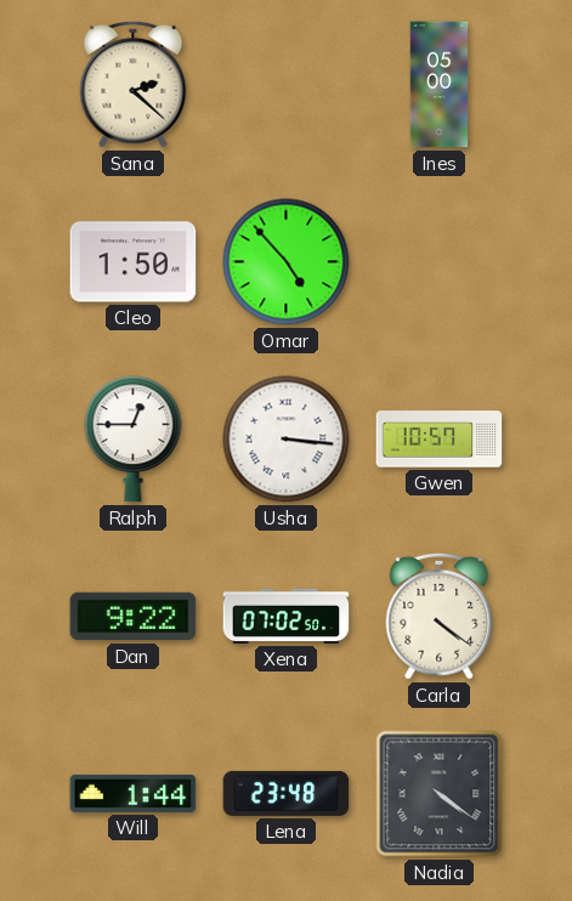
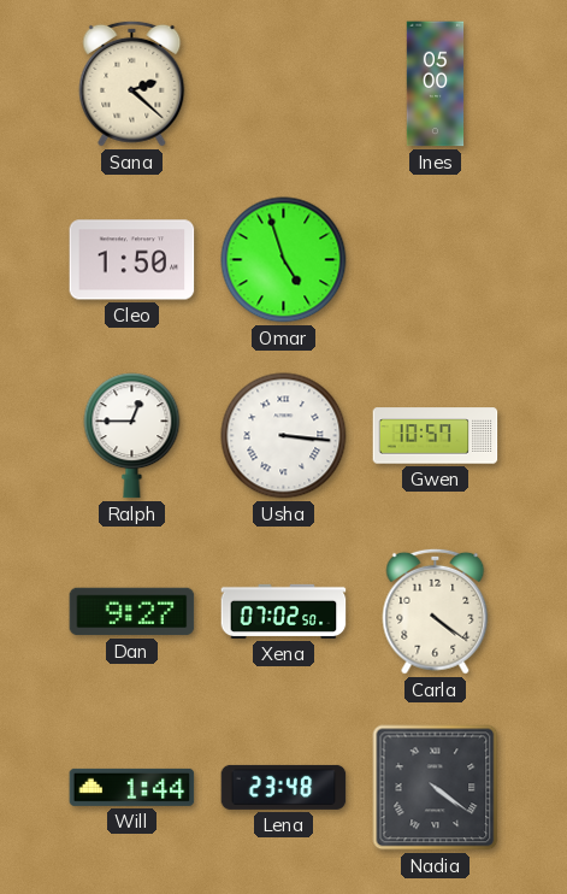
Omar: 4:53 -> 4:57
Dan: 9:22 -> 9:27
